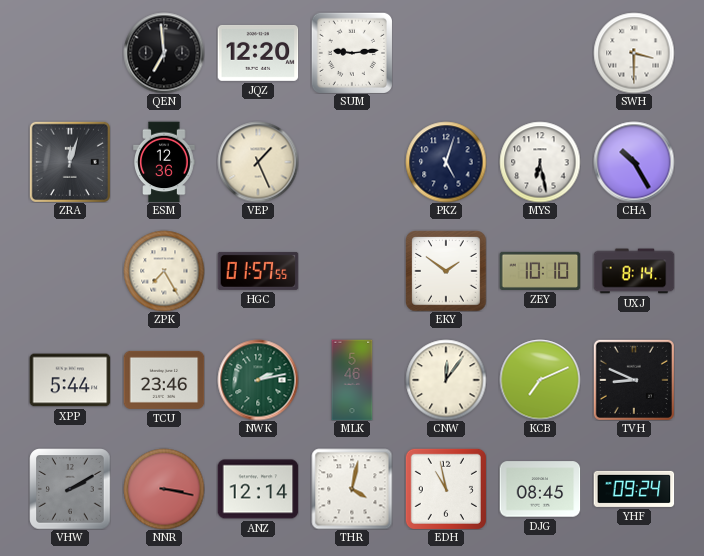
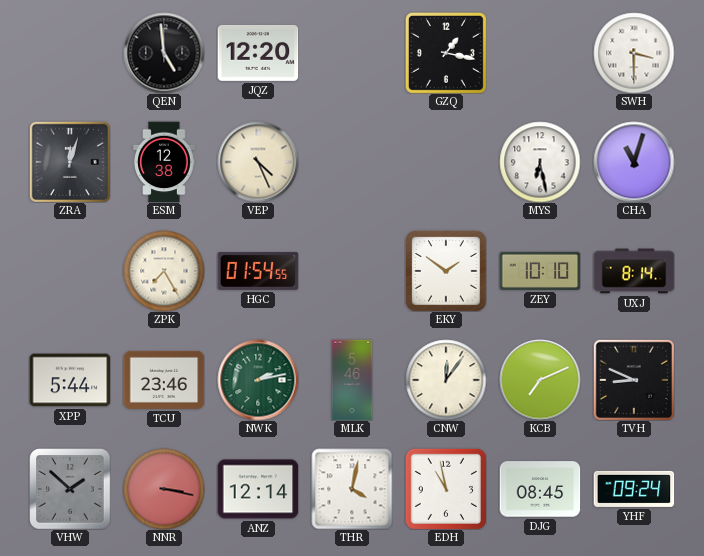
QEN: 6:59 -> 4:59
SUM: 9:14 -> none
GZQ: none -> 1:17
ESM: 12:36 -> 12:38
VEP: 1:26 -> 4:26
PKZ: 5:03 -> none
CHA: 10:25 -> 11:03
HGC: 01:57 -> 01:54
VHW: 2:10 -> 1:52
